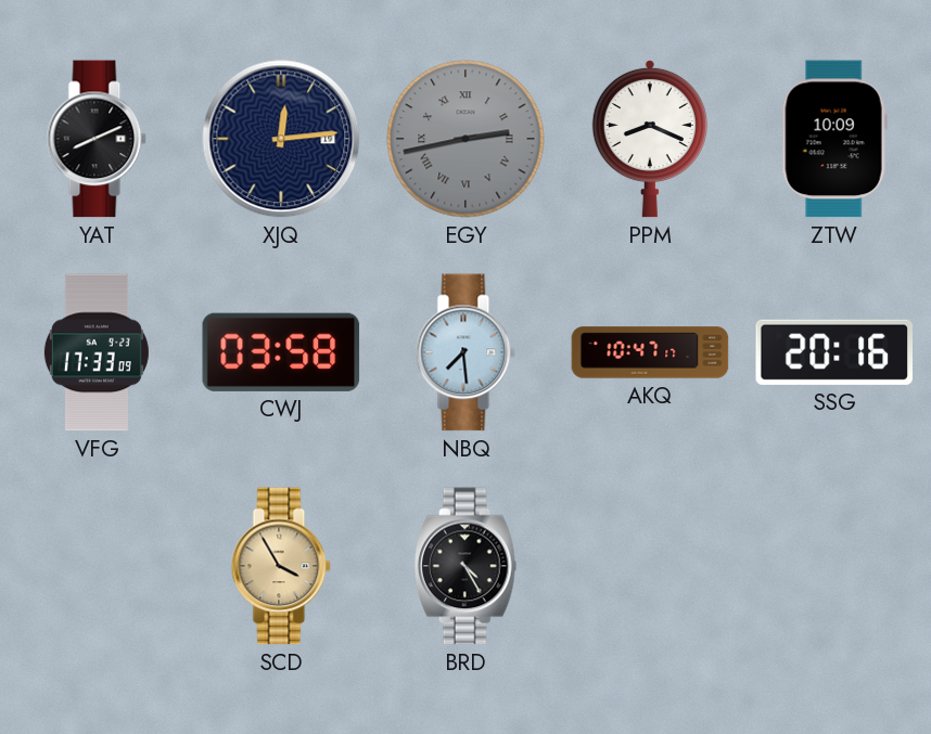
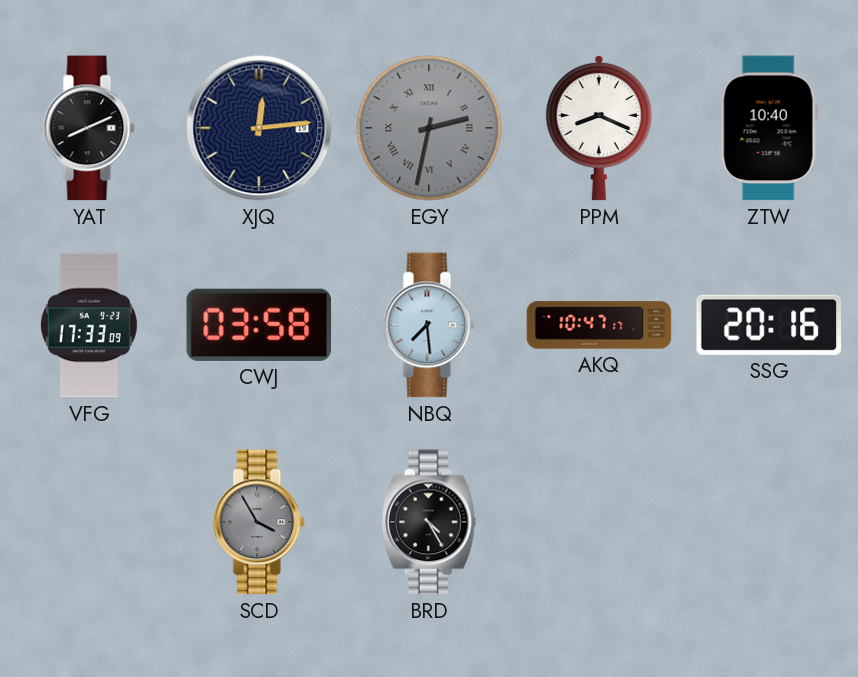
EGY: 2:43 -> 2:32
ZTW: 10:09 -> 10:40
SCD dial: champagne -> grey
